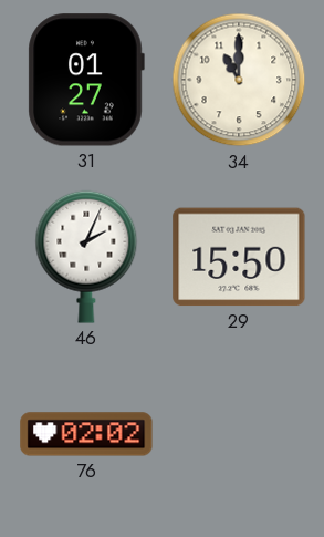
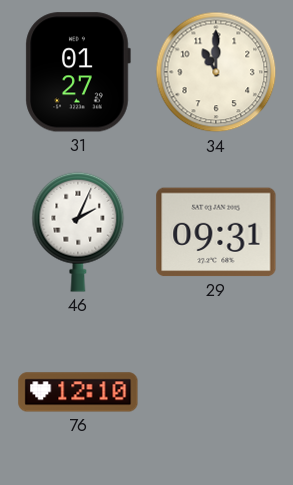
29: 15:50 -> 09:31
76: 02:02 -> 12:10
